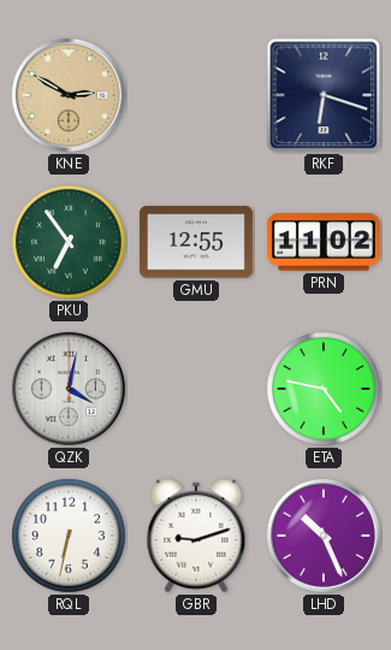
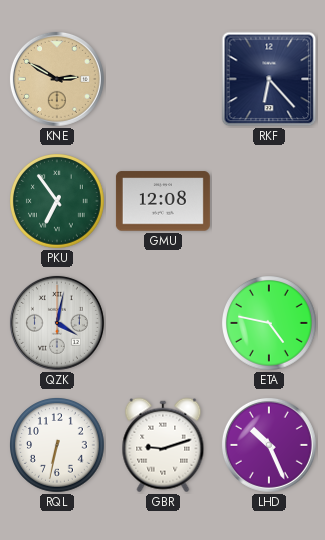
RKF: 6:18 -> 6:23
GMU: 12:55 -> 12:08
PRN: 11:02 -> none
